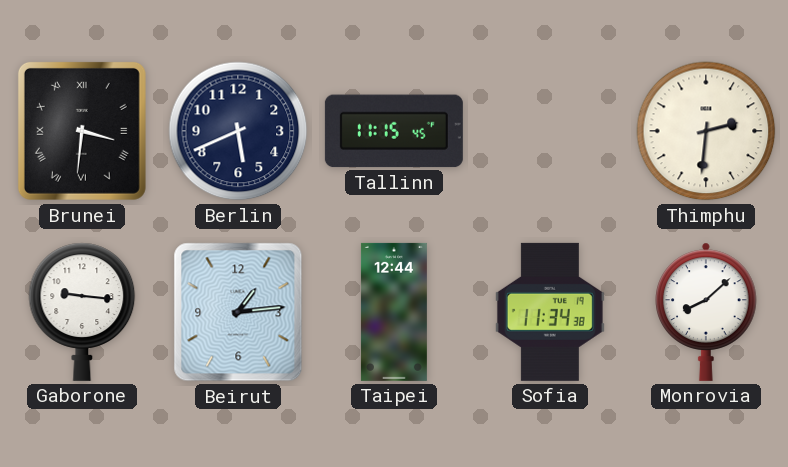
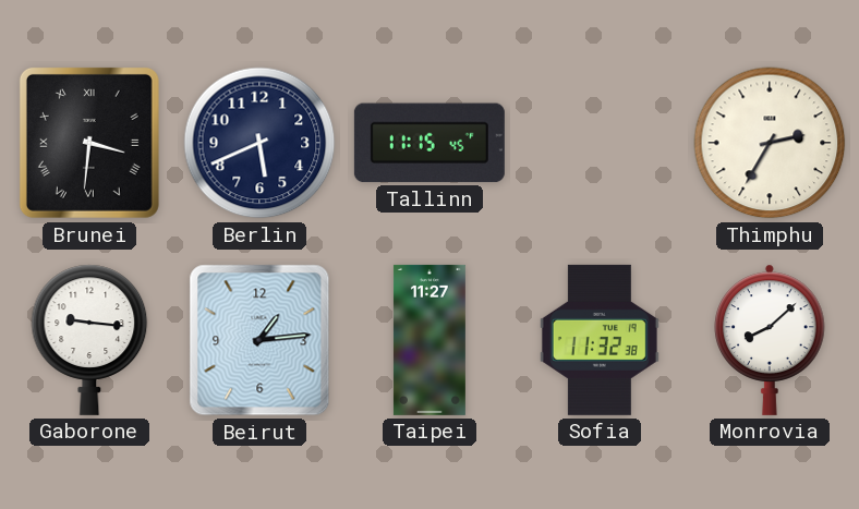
Thimphu: 2:31 -> 2:35
Taipei: 12:44 -> 11:27
Sofia: 11:34 -> 11:32
